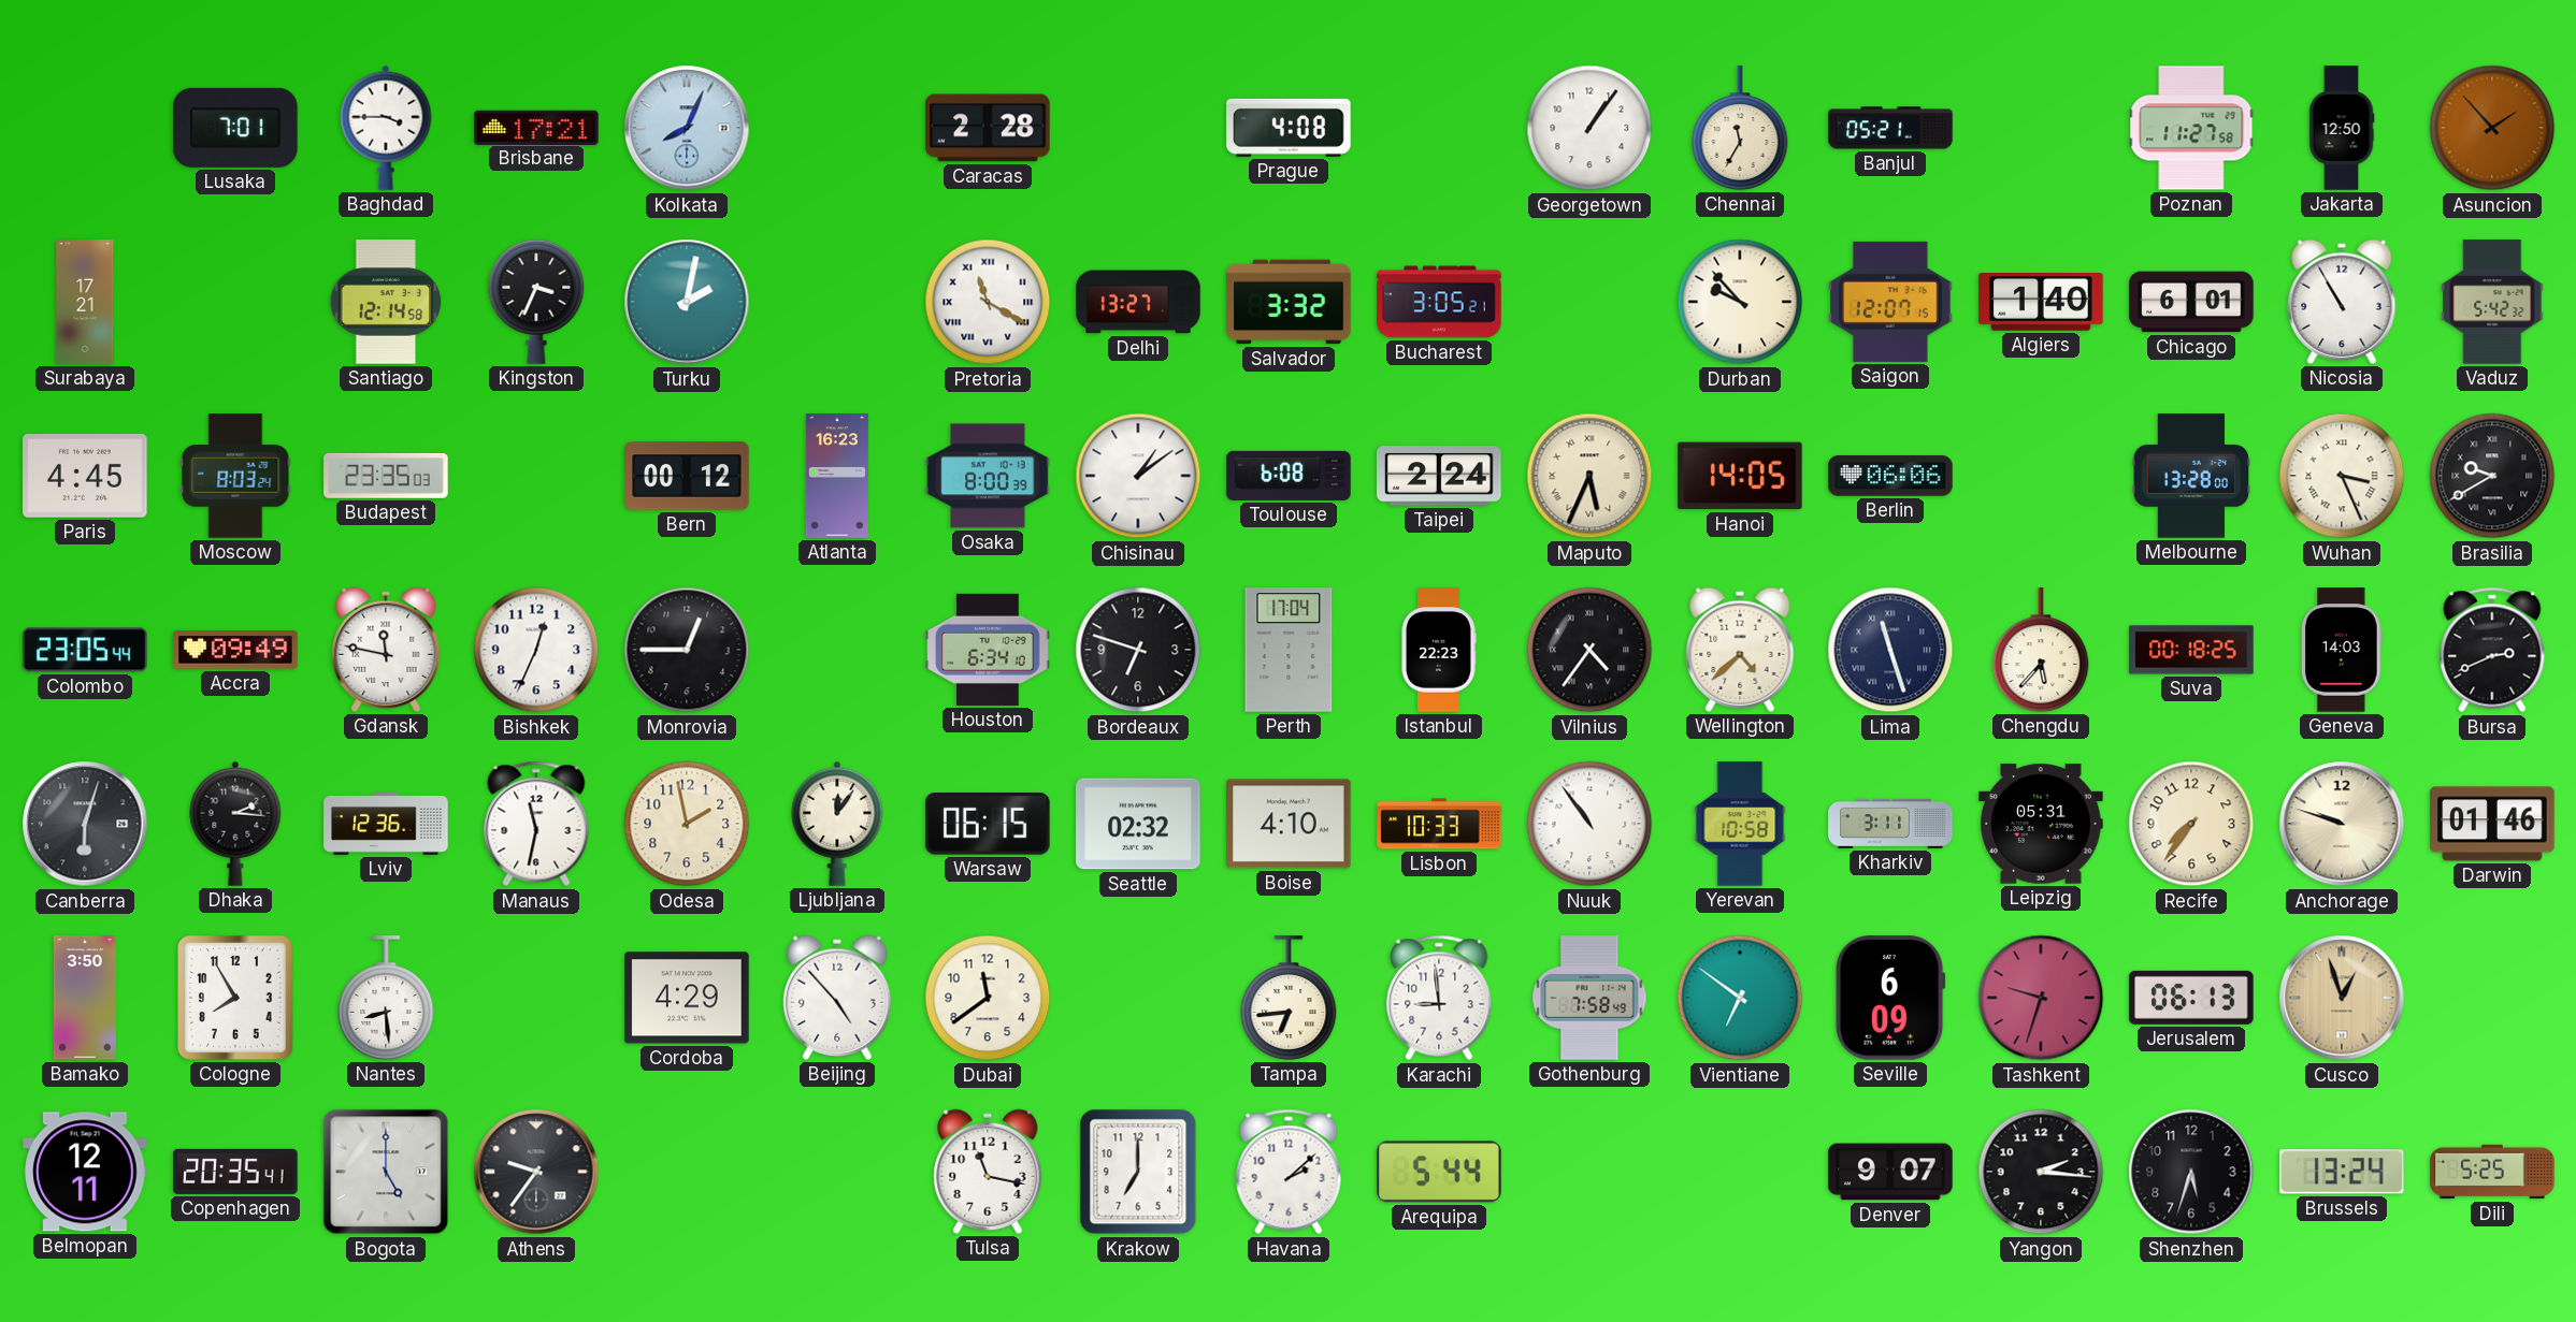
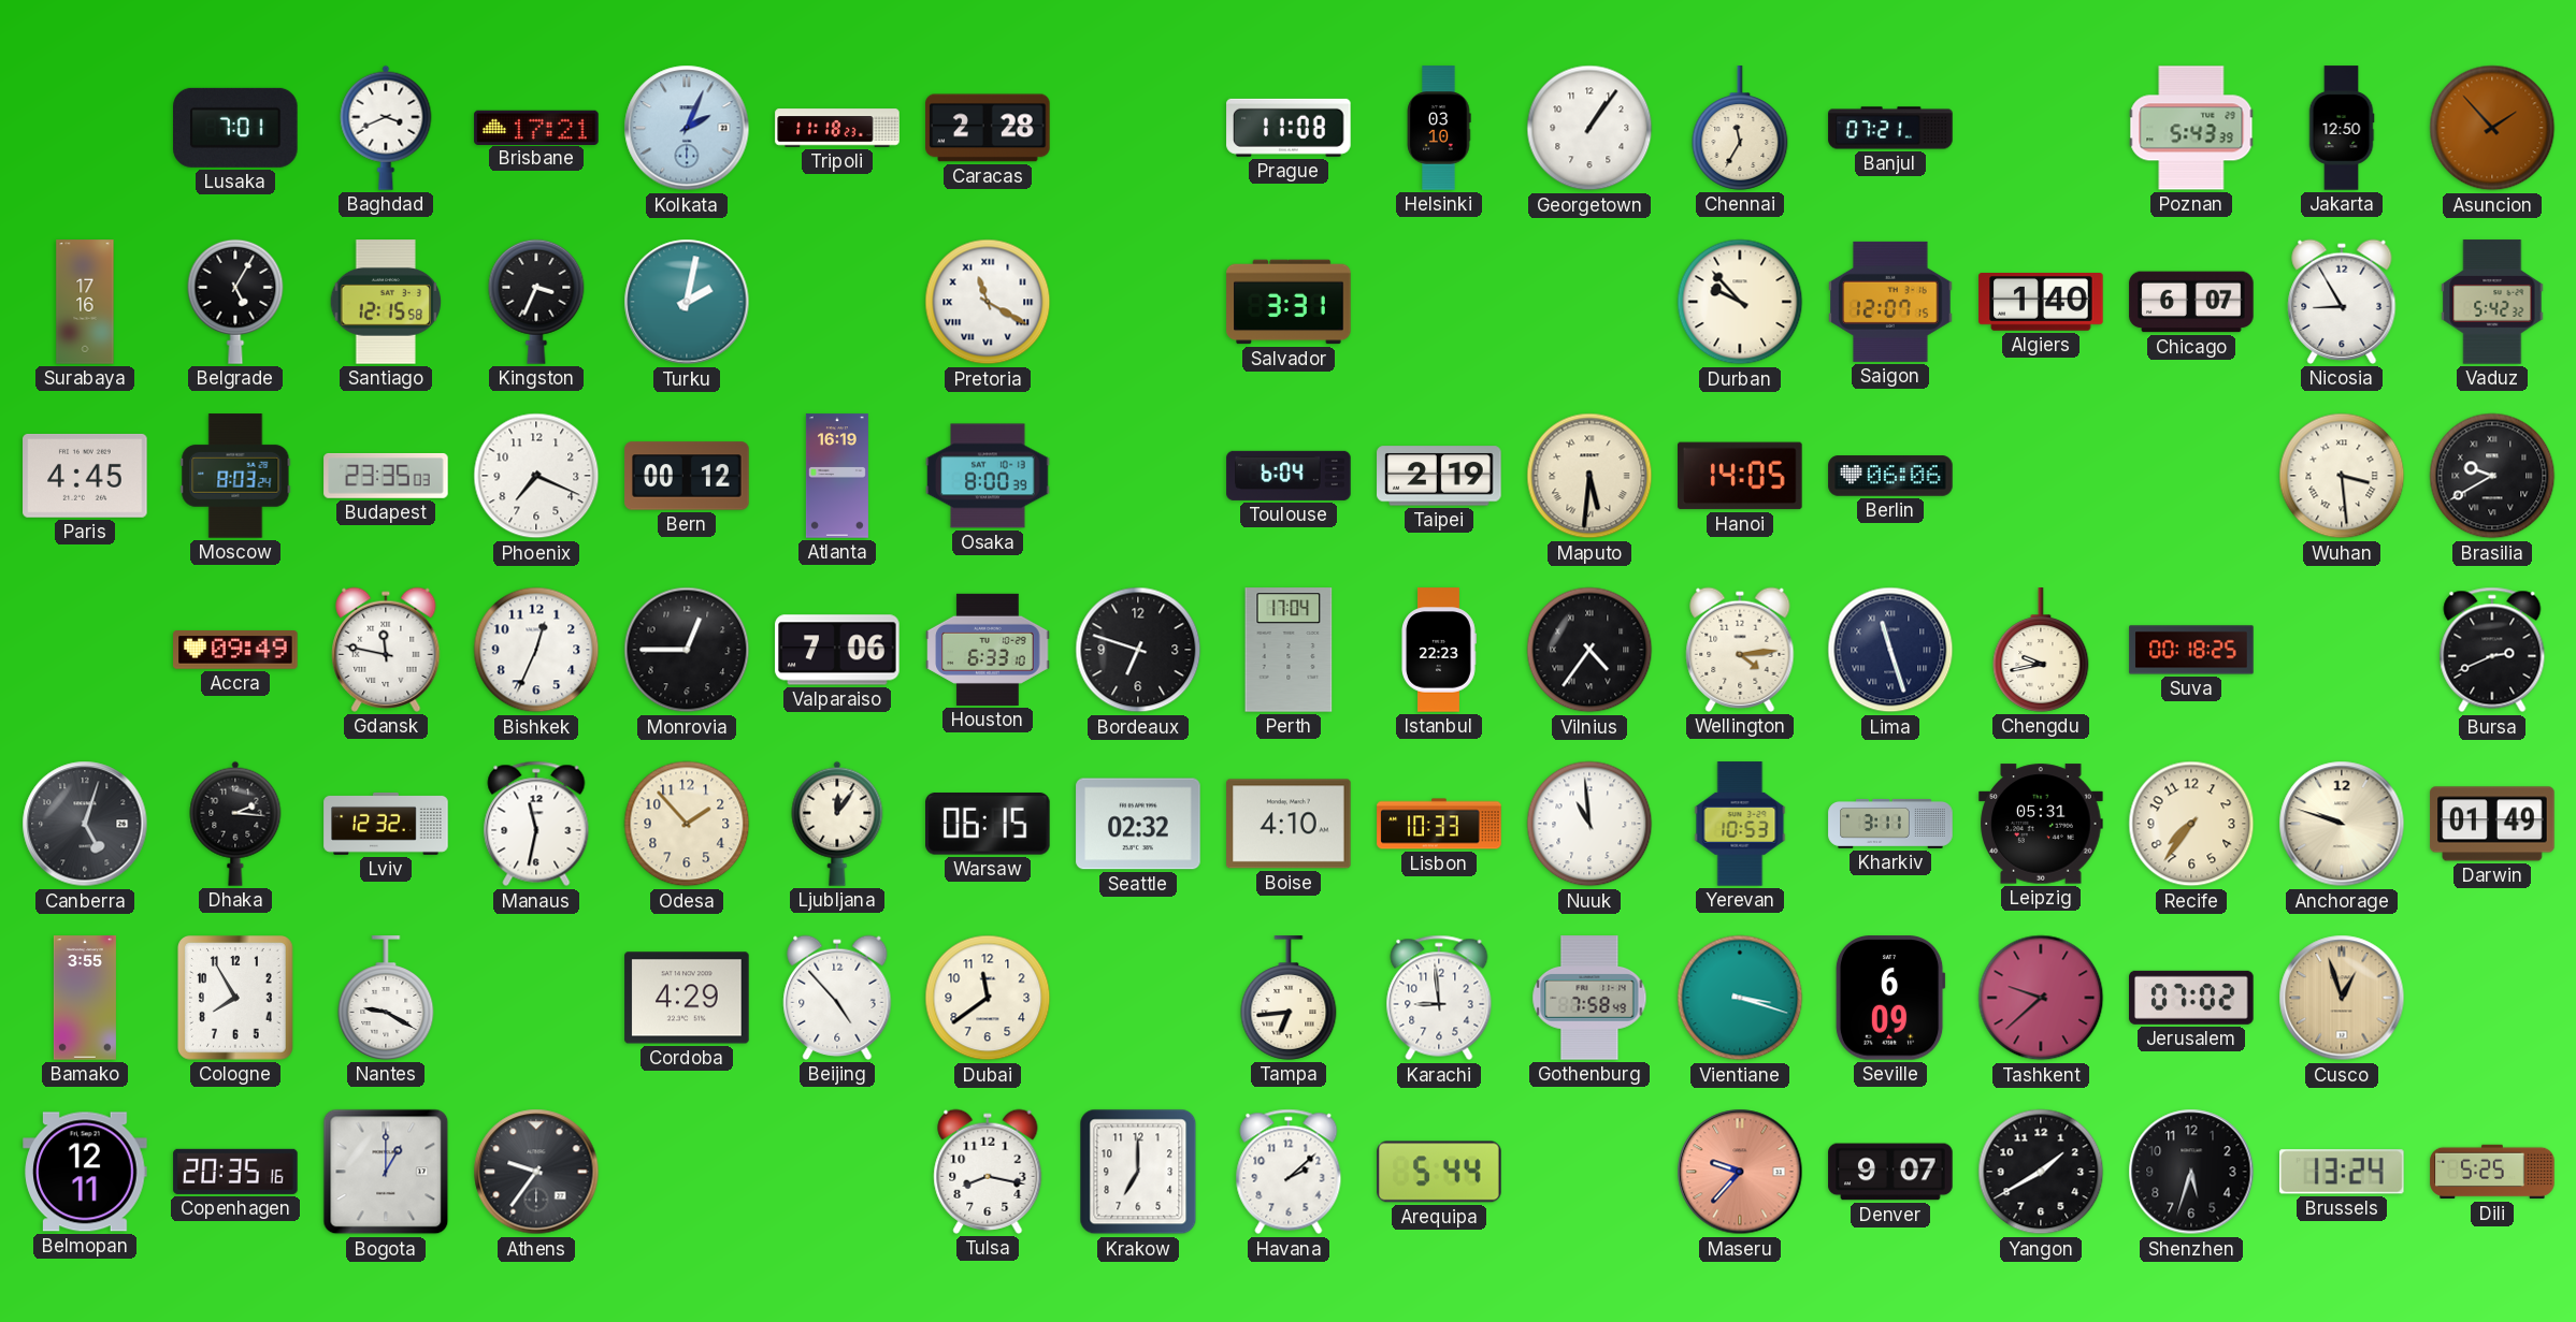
Baghdad: 3:45 -> 3:41
Kolkata: 8:04 -> 2:04
Tripoli: none -> 11:18
Prague: 4:08 -> 11:08
Helsinki: none -> 03:10
Banjul: 05:21 -> 07:21
Poznan: 11:27 -> 5:43
Surabaya: 17:21 -> 17:16
Belgrade: none -> 5:05
Santiago: 12:14 -> 12:15
Delhi: 13:27 -> none
Salvador: 3:32 -> 3:31
Bucharest: 3:05 -> none
Chicago: 6:01 -> 6:07
Nicosia: 10:55 -> 8:55
Phoenix: none -> 7:19
Atlanta: 16:23 -> 16:19
Chisinau: 1:09 -> none
Toulouse: 6:08 -> 6:04
Taipei: 2:24 -> 2:19
Maputo: 5:34 -> 5:31
Melbourne: 13:28 -> none
Wuhan: 3:26 -> 3:29
Colombo: 23:05 -> none
Valparaiso: none -> 7:06
Houston: 6:34 -> 6:33
Wellington: 4:38 -> 4:14
Chengdu: 5:37 -> 9:43
Geneva: 14:03 -> none
Canberra: 6:03 -> 5:03
Lviv: 12:36 -> 12:32
Odesa: 1:58 -> 1:53
Nuuk: 10:54 -> 10:59
Yerevan: 10:58 -> 10:53
Darwin: 01:46 -> 01:49
Bamako: 3:50 -> 3:55
Nantes: 8:29 -> 9:20
Vientiane: 6:51 -> 3:18
Tashkent: 9:33 -> 9:38
Jerusalem: 06:13 -> 07:02
Copenhagen: 20:35:41 -> 20:35:16
Bogota: 5:00 -> 1:00
Tulsa: 11:17 -> 8:17
Maseru: none -> 9:37
Yangon: 2:16 -> 1:40
